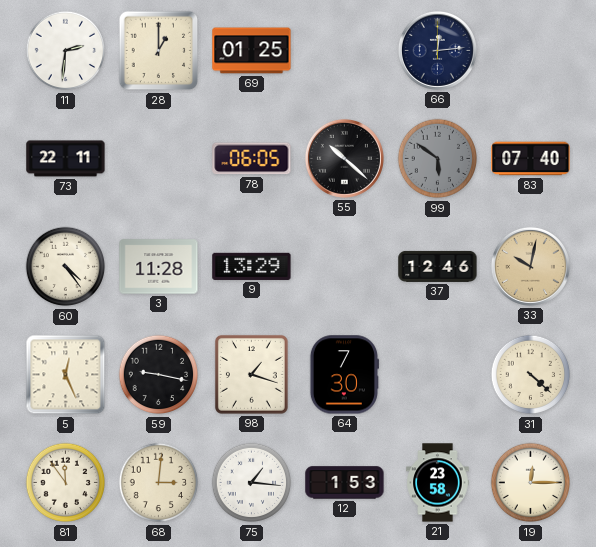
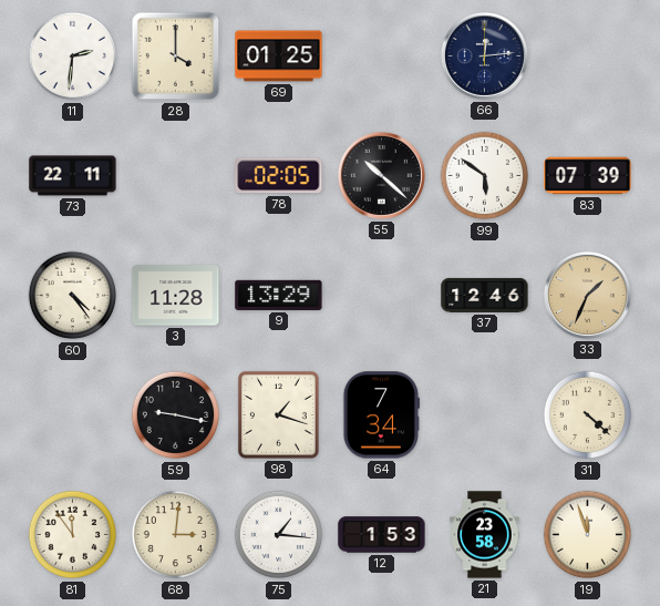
28: 1:00 -> 4:00
78: 06:05 -> 02:05
99 dial: grey -> white
83: 07:40 -> 07:39
33: 10:02 -> 1:34
5: 12:26 -> none
64: 7:30 -> 7:34
19: 12:15 -> 11:57
